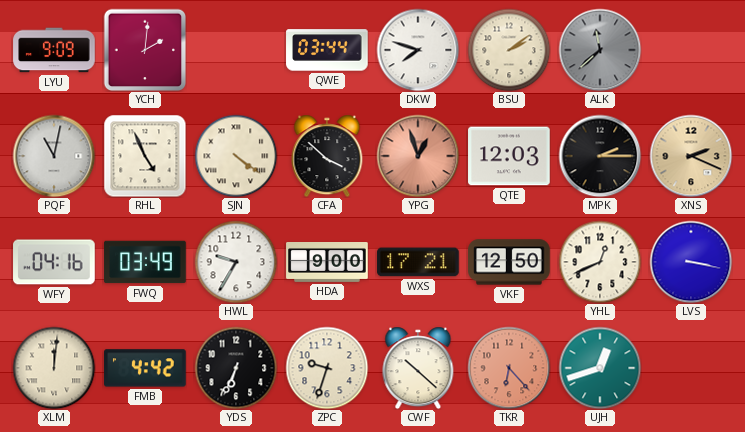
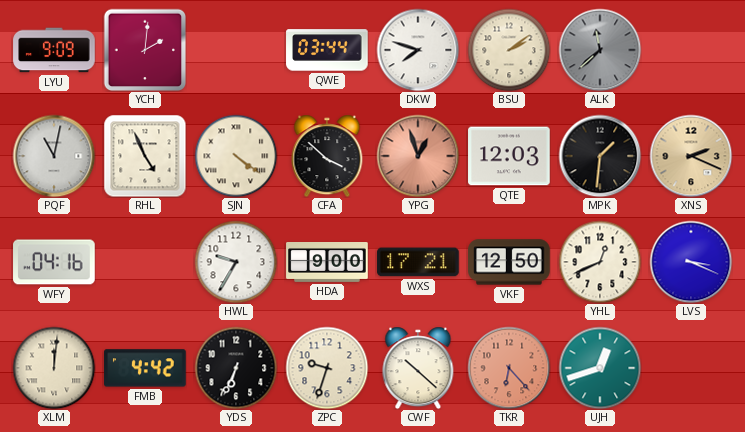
MPK: 2:15 -> 1:31
FWQ: 03:49 -> none
LVS: 3:17 -> 3:19
